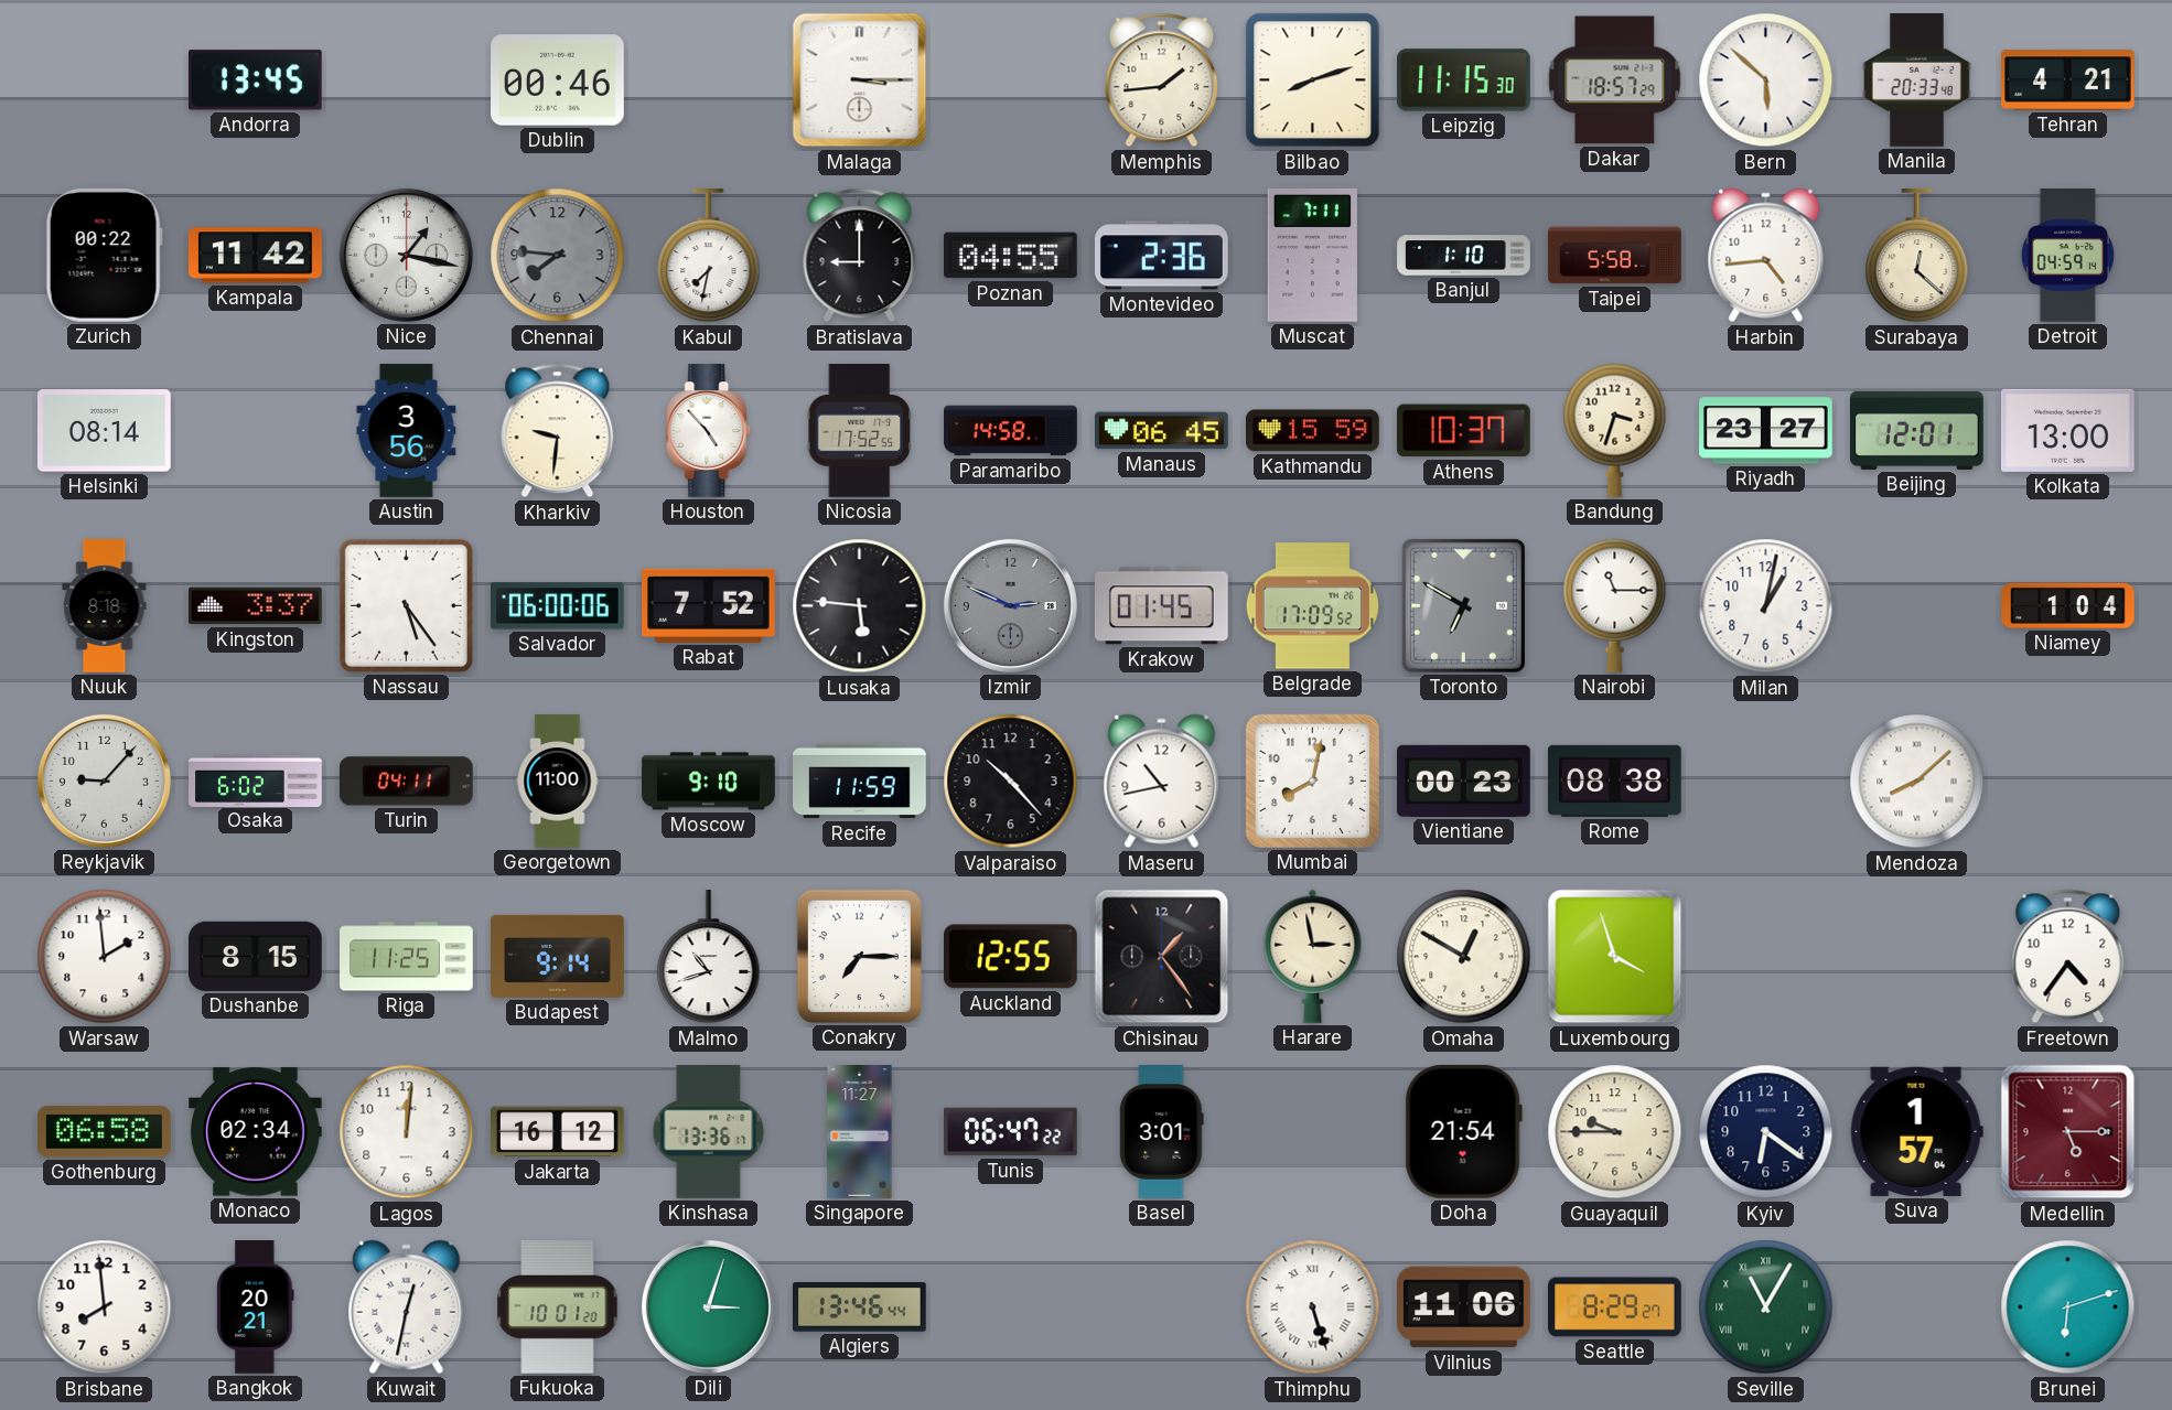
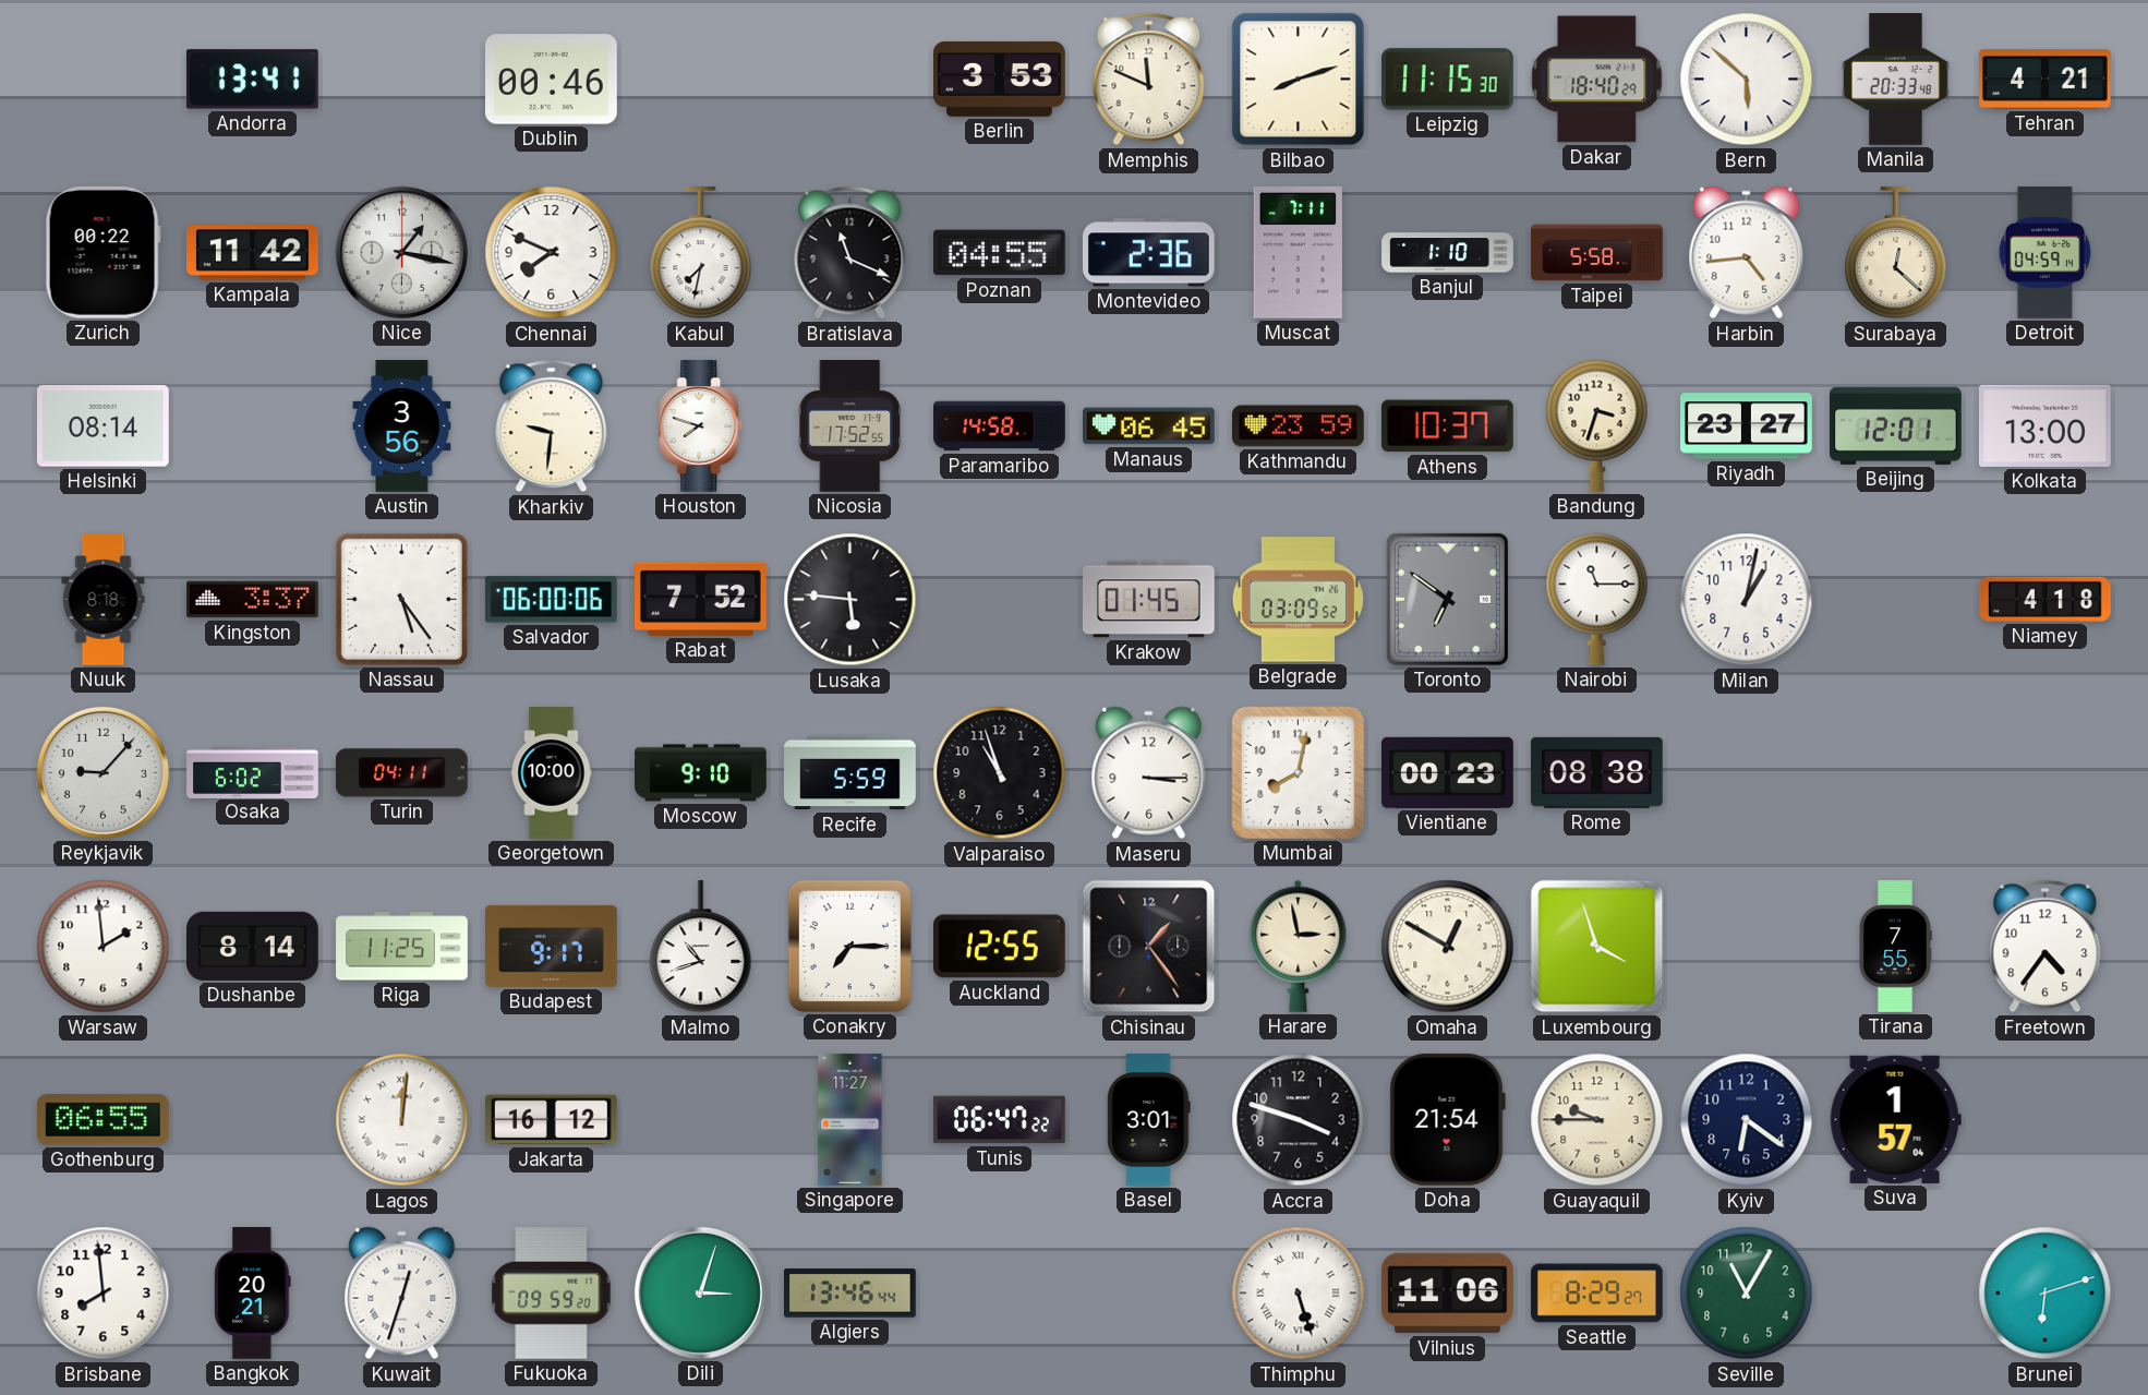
Andorra: 13:45 -> 13:41
Malaga: 3:15 -> none
Berlin: none -> 3:53
Memphis: 1:44 -> 11:49
Dakar: 18:57 -> 18:40
Chennai: 7:46 -> 7:49
Chennai dial: grey -> white
Bratislava: 9:00 -> 11:19
Houston: 4:53 -> 7:48
Kathmandu: 15:59 -> 23:59
Izmir: 2:49 -> none
Belgrade: 17:09 -> 03:09
Toronto: 6:50 -> 6:51
Niamey: 1:04 -> 4:18
Georgetown: 11:00 -> 10:00
Recife: 11:59 -> 5:59
Valparaiso: 10:23 -> 10:57
Maseru: 10:43 -> 3:15
Mendoza: 8:08 -> none
Dushanbe: 8:15 -> 8:14
Budapest: 9:14 -> 9:17
Tirana: none -> 7:55
Gothenburg: 06:58 -> 06:55
Monaco: 02:34 -> none
Lagos numerals: Arabic -> Roman
Kinshasa: 13:36 -> none
Accra: none -> 3:48
Medellin: 5:15 -> none
Kuwait: 12:32 -> 12:33
Fukuoka: 10:01 -> 09:59
Seville numerals: Roman -> Arabic
